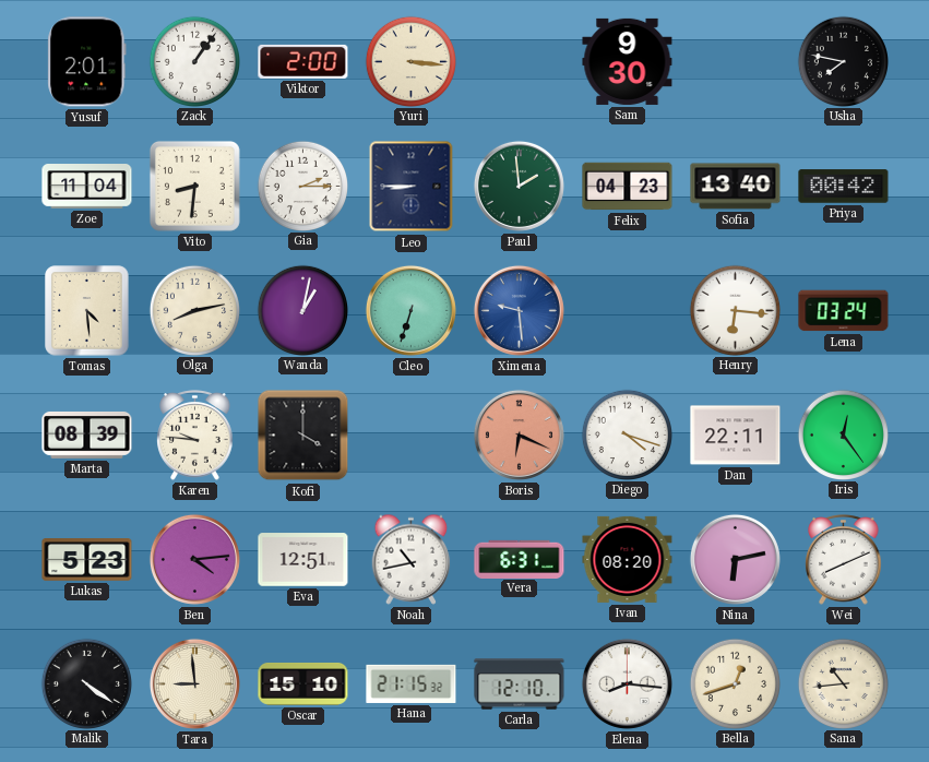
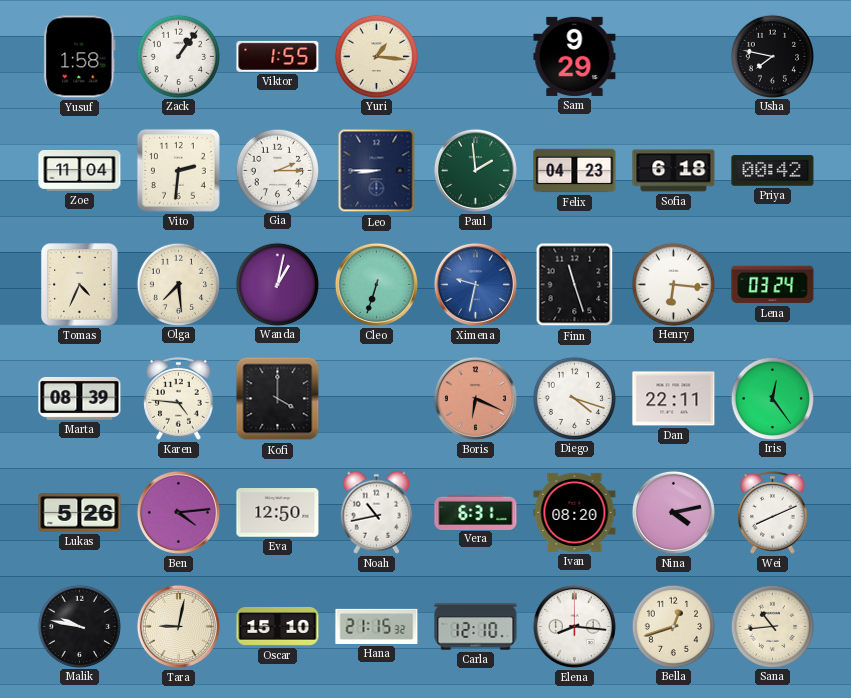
Yusuf: 2:01 -> 1:58
Viktor: 2:00 -> 1:55
Yuri: 3:16 -> 1:16
Sam: 9:30 -> 9:29
Vito: 8:31 -> 2:31
Sofia: 13:40 -> 6:18
Tomas: 4:29 -> 4:34
Olga: 8:13 -> 7:29
Ximena: 9:29 -> 9:32
Finn: none -> 11:27
Karen: 9:46 -> 4:46
Lukas: 5:23 -> 5:26
Eva: 12:51 -> 12:50
Nina: 6:13 -> 4:13
Malik: 4:21 -> 9:47
Tara: 8:59 -> 9:02
